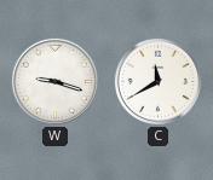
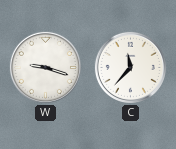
C: 11:40 -> 11:37
